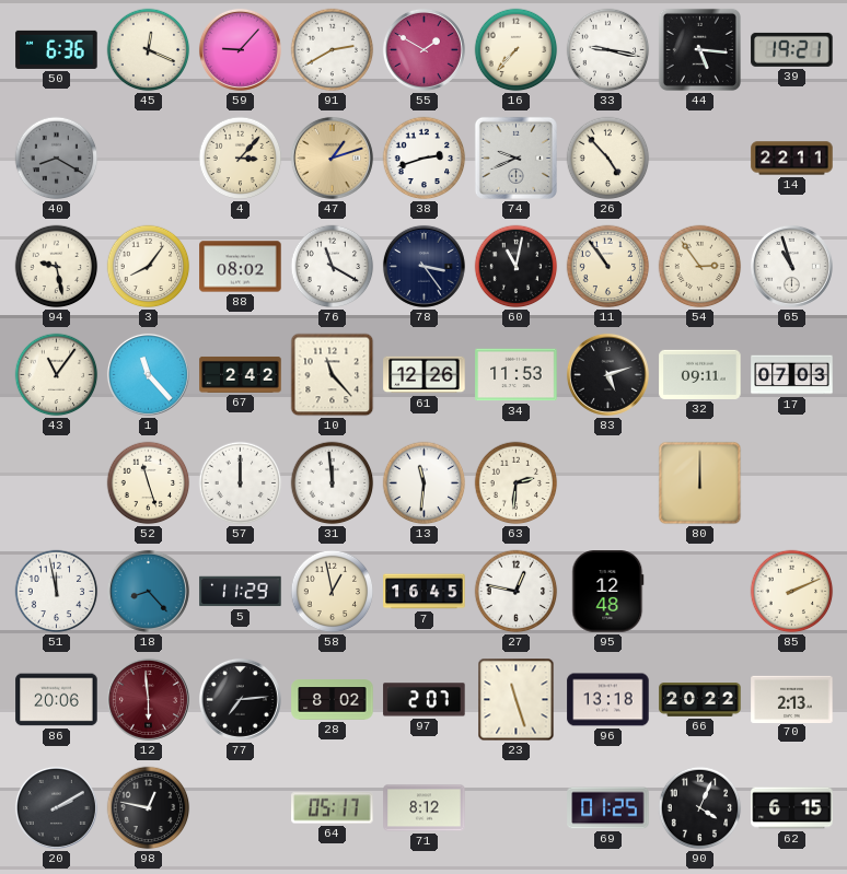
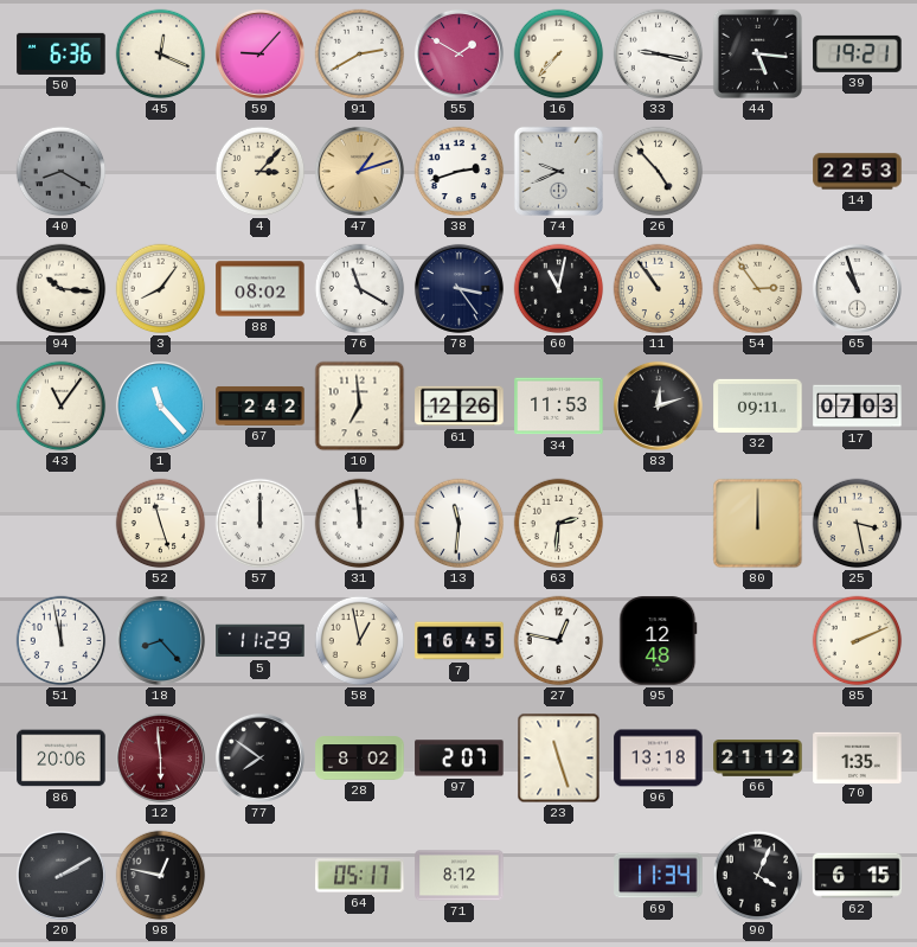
14: 22:11 -> 22:53
94: 9:28 -> 10:16
10: 11:23 -> 6:59
83: 5:12 -> 12:12
25: none -> 3:28
77: 7:14 -> 7:51
66: 20:22 -> 21:12
70: 2:13 -> 1:35
69: 01:25 -> 11:34
